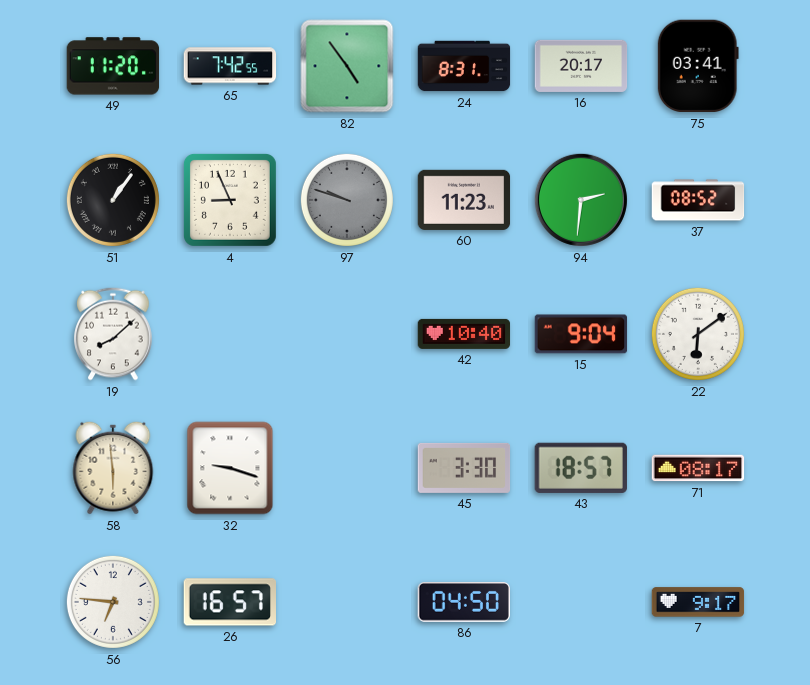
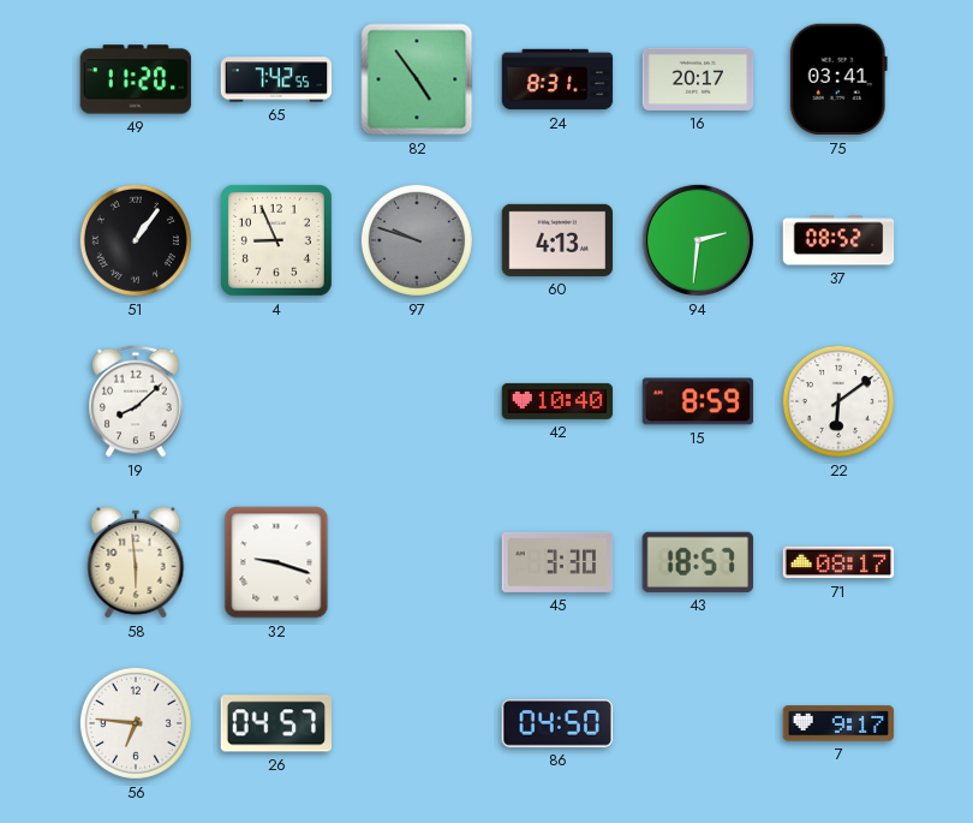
60: 11:23 -> 4:13
15: 9:04 -> 8:59
26: 16:57 -> 04:57
